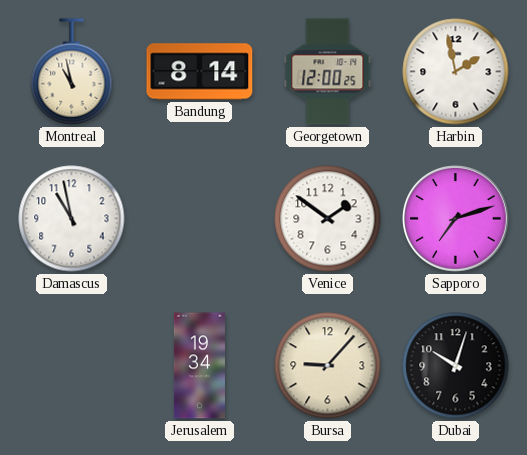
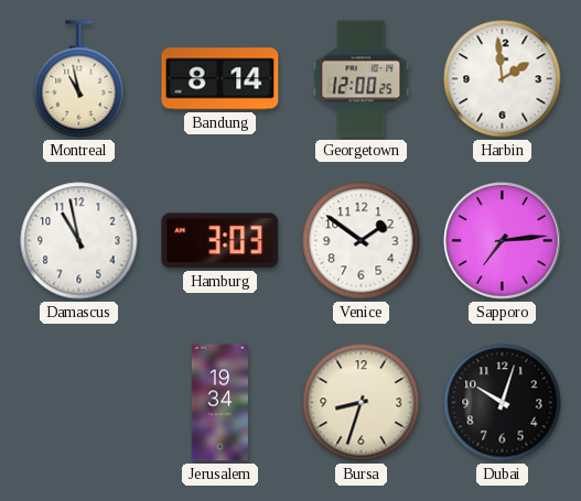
Harbin: 1:58 -> 1:59
Hamburg: none -> 3:03
Sapporo: 7:12 -> 7:14
Bursa: 9:07 -> 8:33
